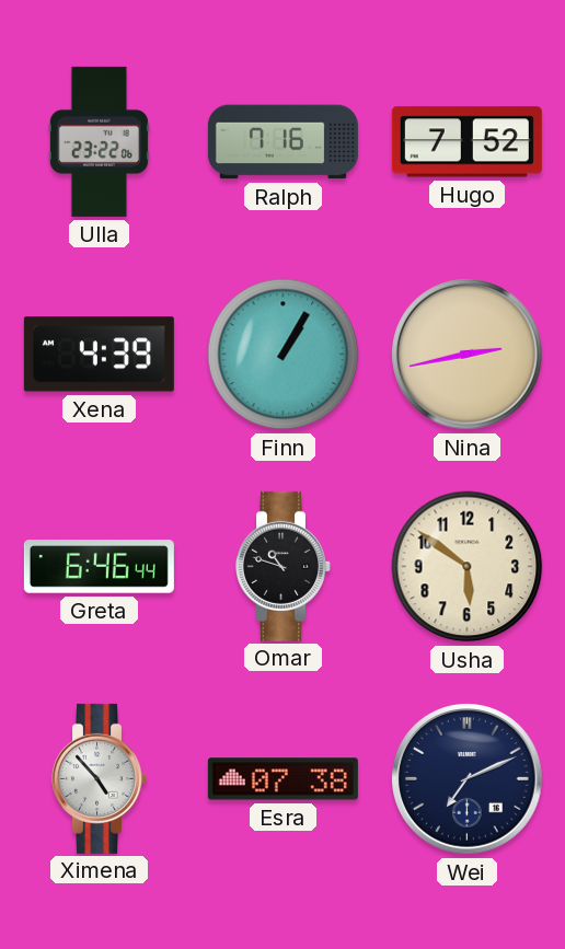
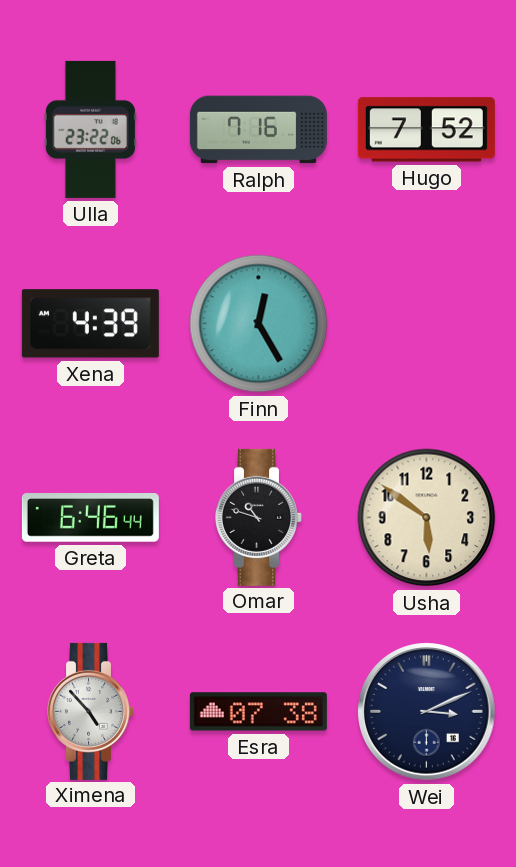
Finn: 1:05 -> 12:25
Nina: 2:43 -> none
Wei: 7:11 -> 3:11
